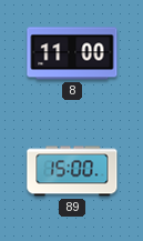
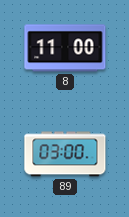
89: 15:00 -> 03:00
